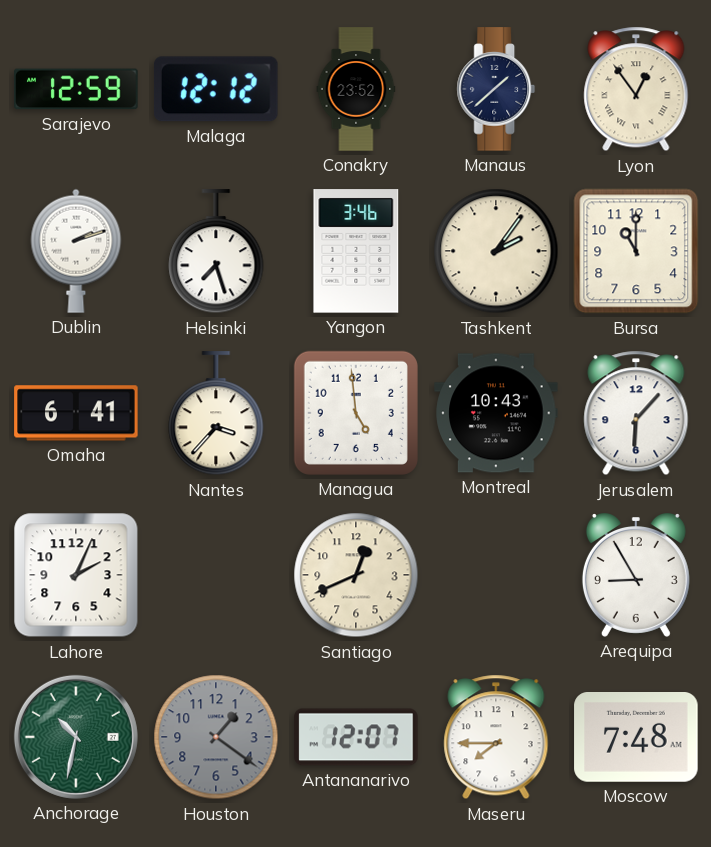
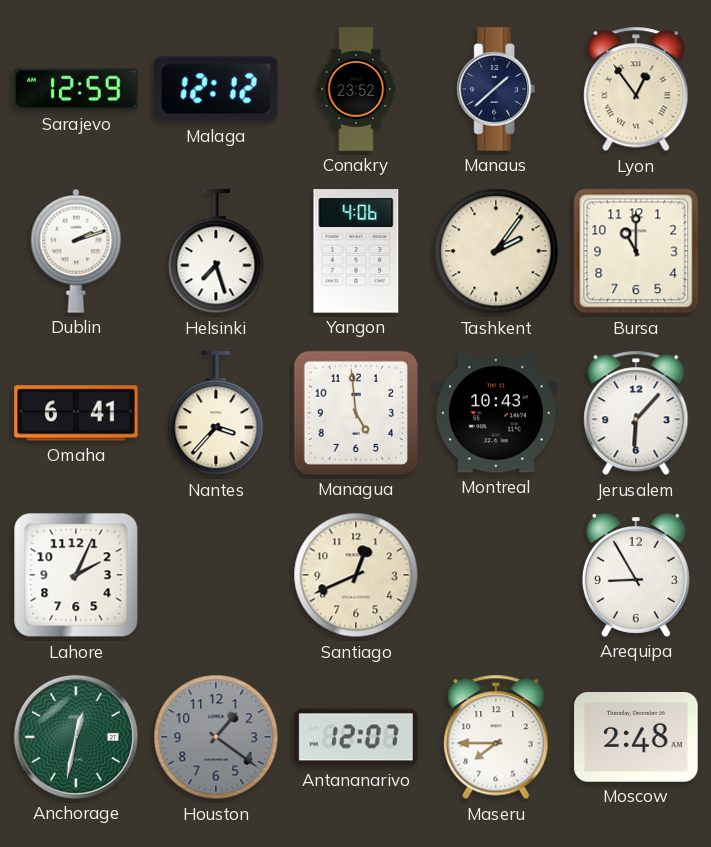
Yangon: 3:46 -> 4:06
Anchorage: 10:32 -> 12:32
Moscow: 7:48 -> 2:48
